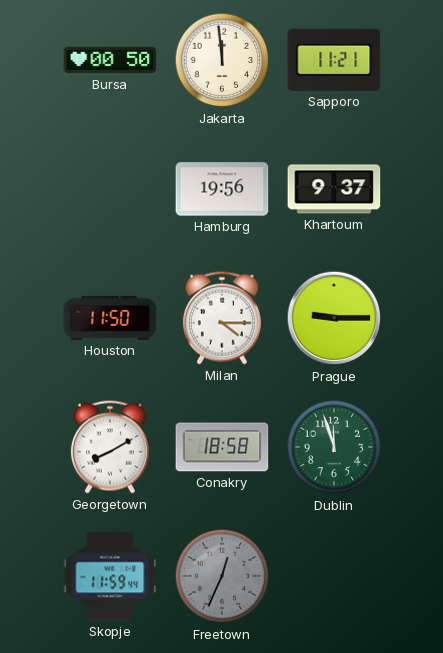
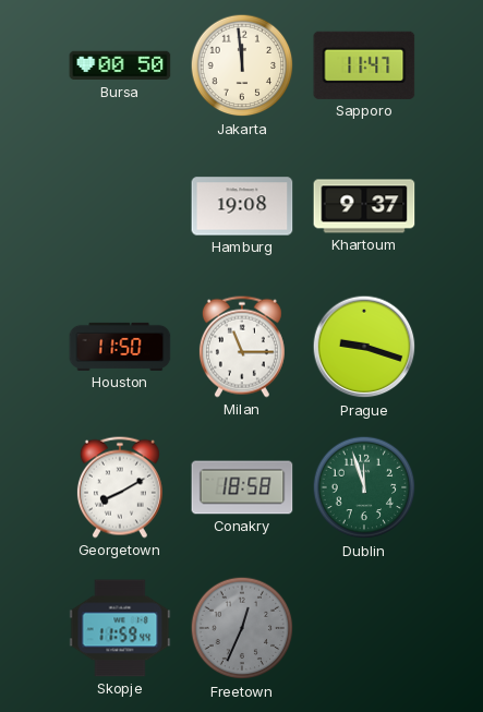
Sapporo: 11:21 -> 11:47
Hamburg: 19:56 -> 19:08
Milan: 4:15 -> 11:15
Prague: 9:15 -> 9:18
